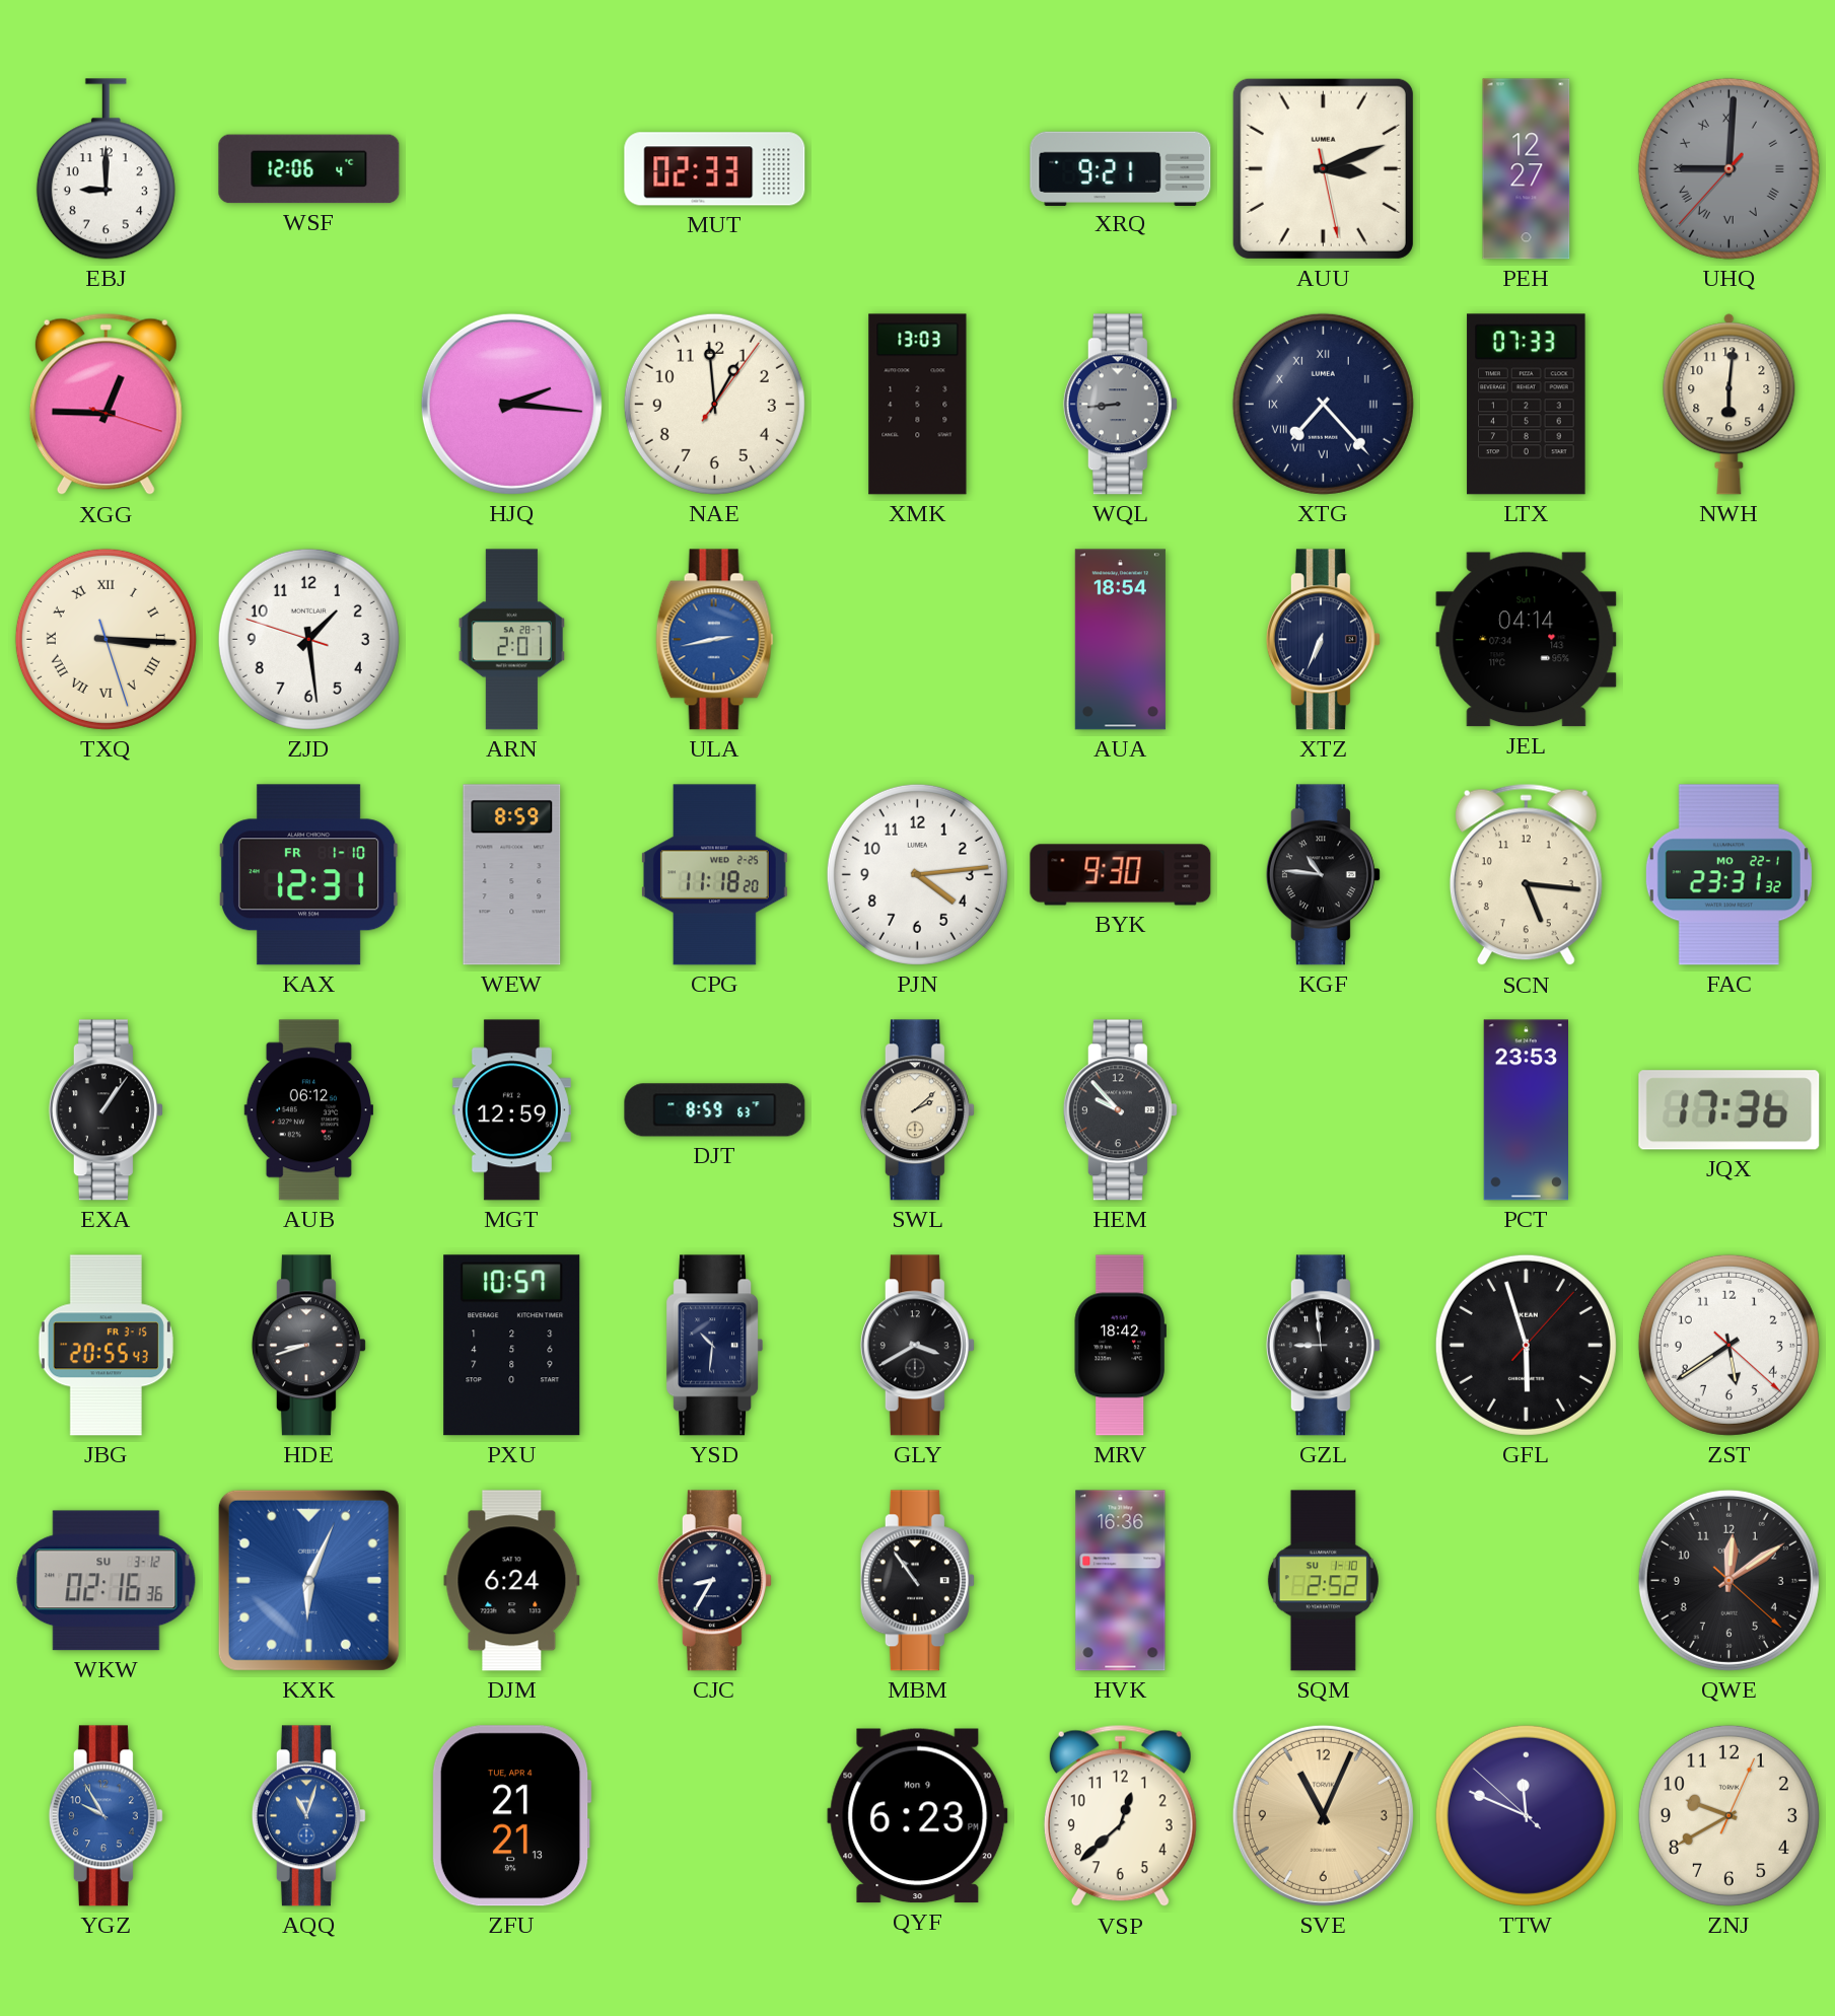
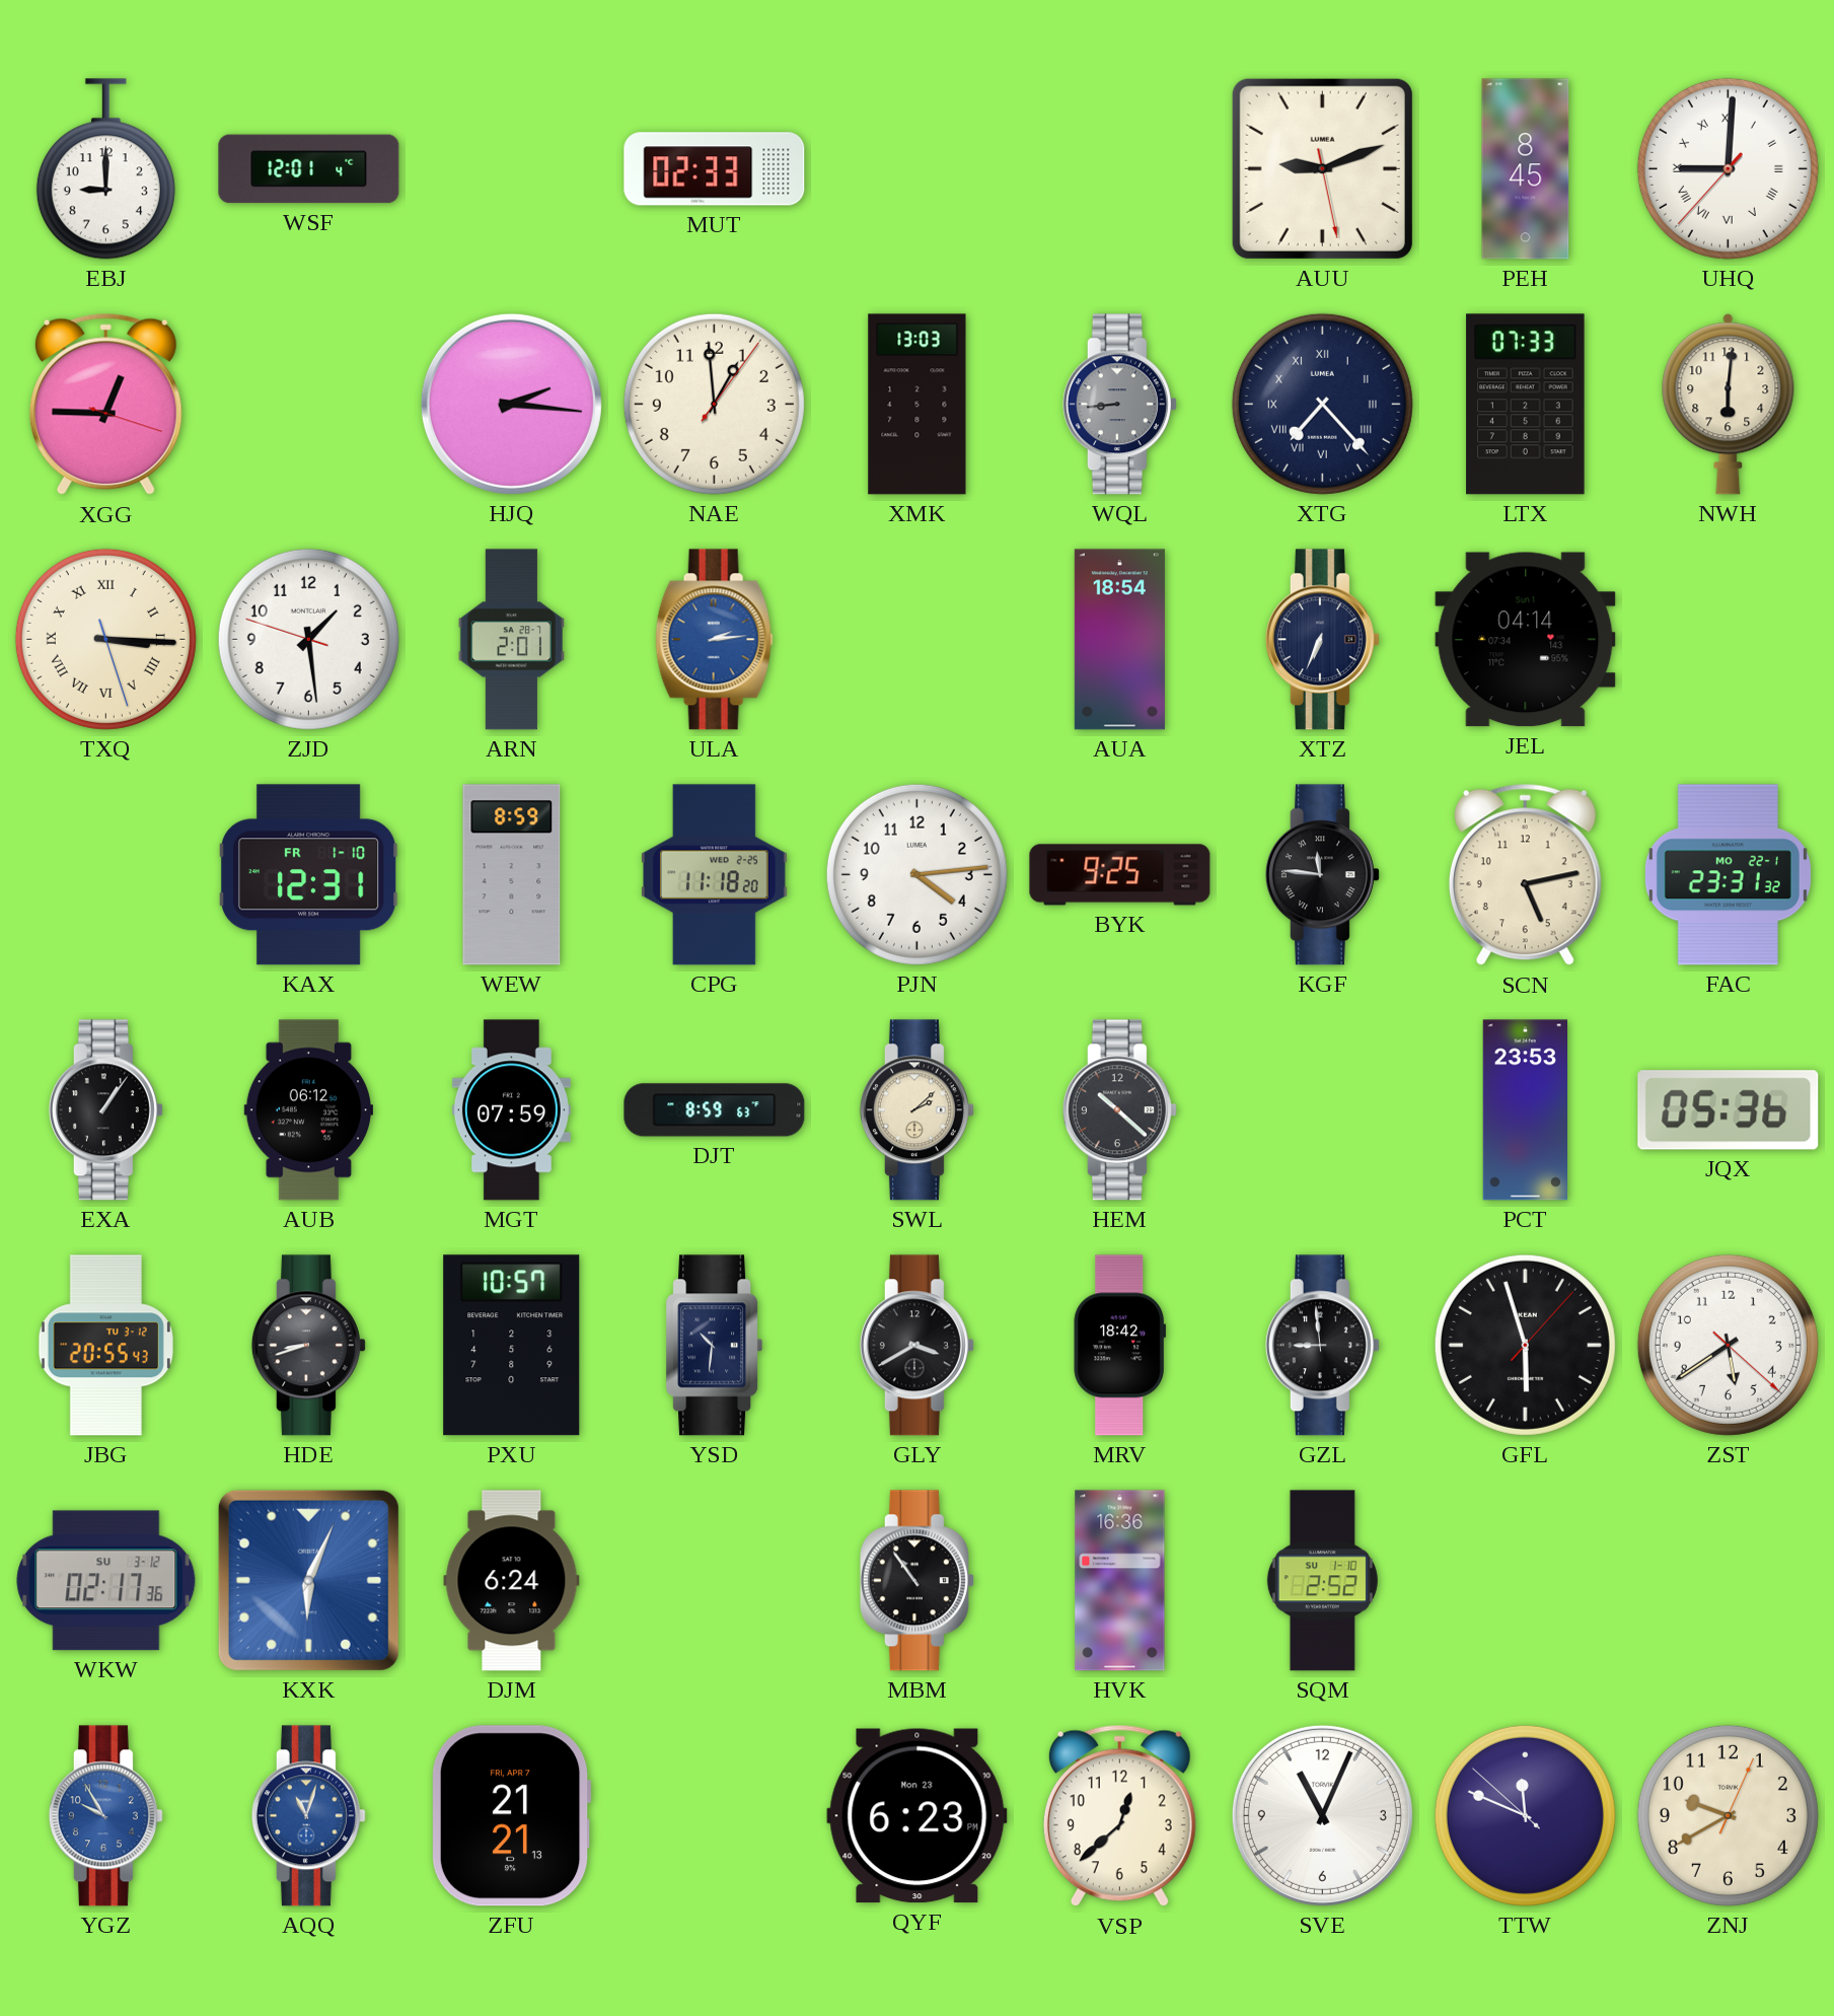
WSF: 12:06 -> 12:01
XRQ: 9:21 -> none
AUU: 3:11 -> 9:11
PEH: 12:27 -> 8:45
UHQ dial: grey -> white
ULA: 2:43 -> 2:14
BYK: 9:30 -> 9:25
KGF: 10:46 -> 11:46
SCN: 5:16 -> 5:13
MGT: 12:59 -> 07:59
HEM: 9:53 -> 10:22
JQX: 17:36 -> 05:36
JBG date: FR 3-15 -> TU 3-12
WKW: 02:16 -> 02:17
CJC: 8:35 -> none
QWE: 12:09 -> none
ZFU date: TUE, APR 4 -> FRI, APR 7
QYF date: Mon 9 -> Mon 23
SVE dial: champagne -> white
